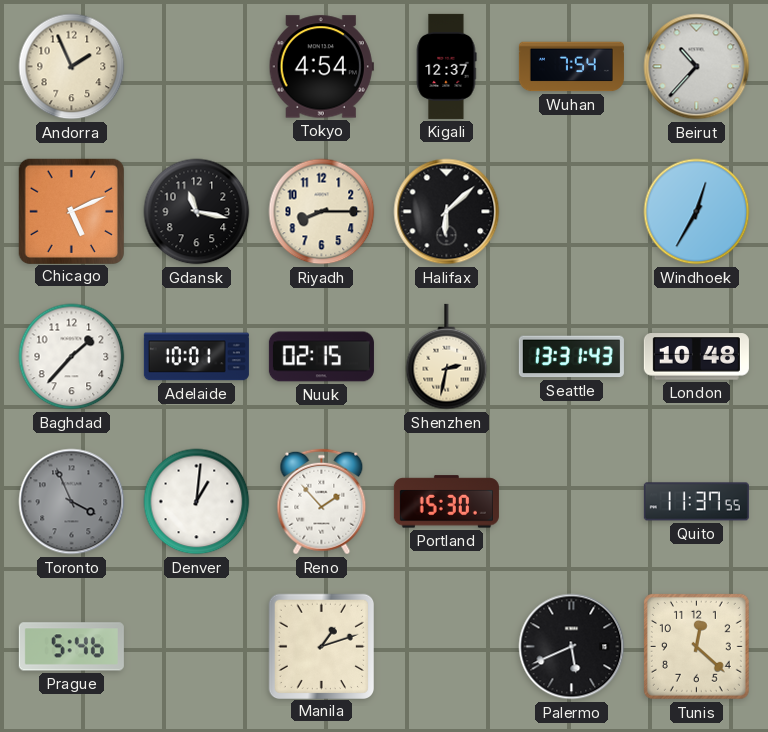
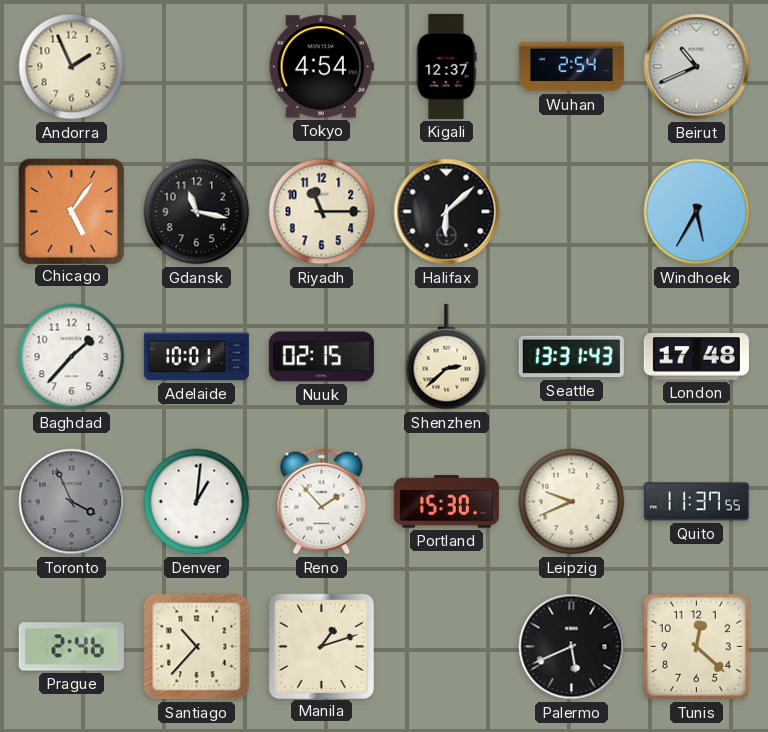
Wuhan: 7:54 -> 2:54
Beirut: 10:37 -> 10:41
Chicago: 5:11 -> 5:06
Riyadh: 8:15 -> 11:15
Windhoek: 12:35 -> 5:35
Shenzhen: 2:32 -> 2:38
London: 10:48 -> 17:48
Leipzig: none -> 9:41
Prague: 5:46 -> 2:46
Santiago: none -> 10:37
